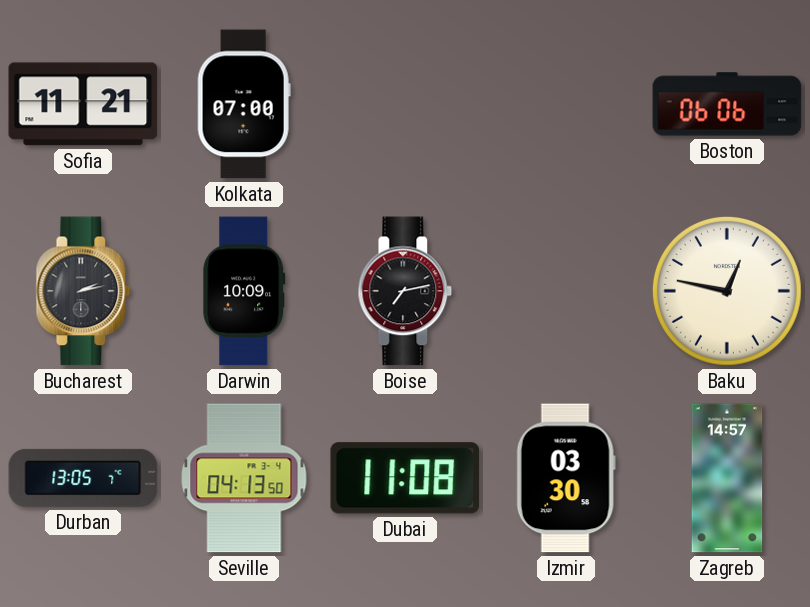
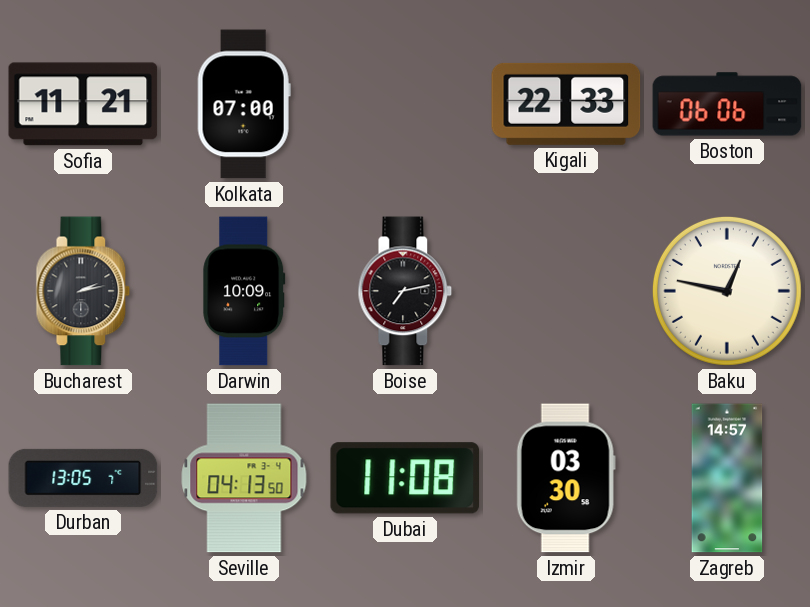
Kigali: none -> 22:33
